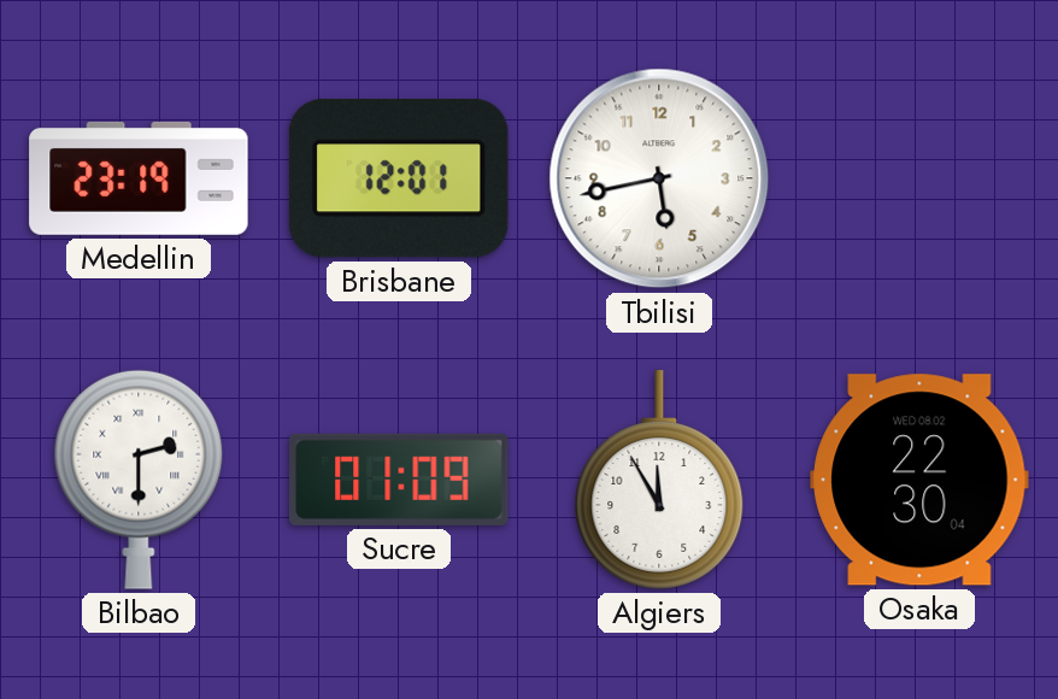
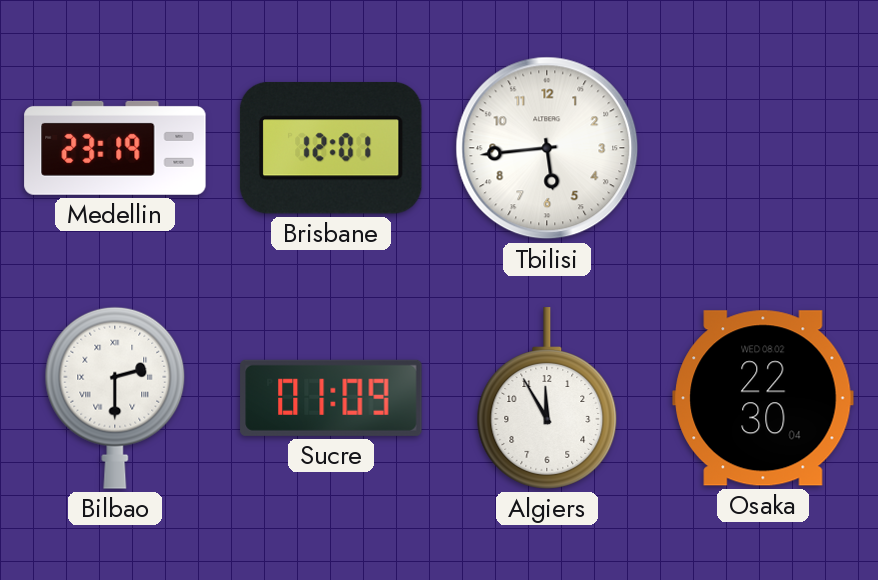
Tbilisi: 5:43 -> 5:44
